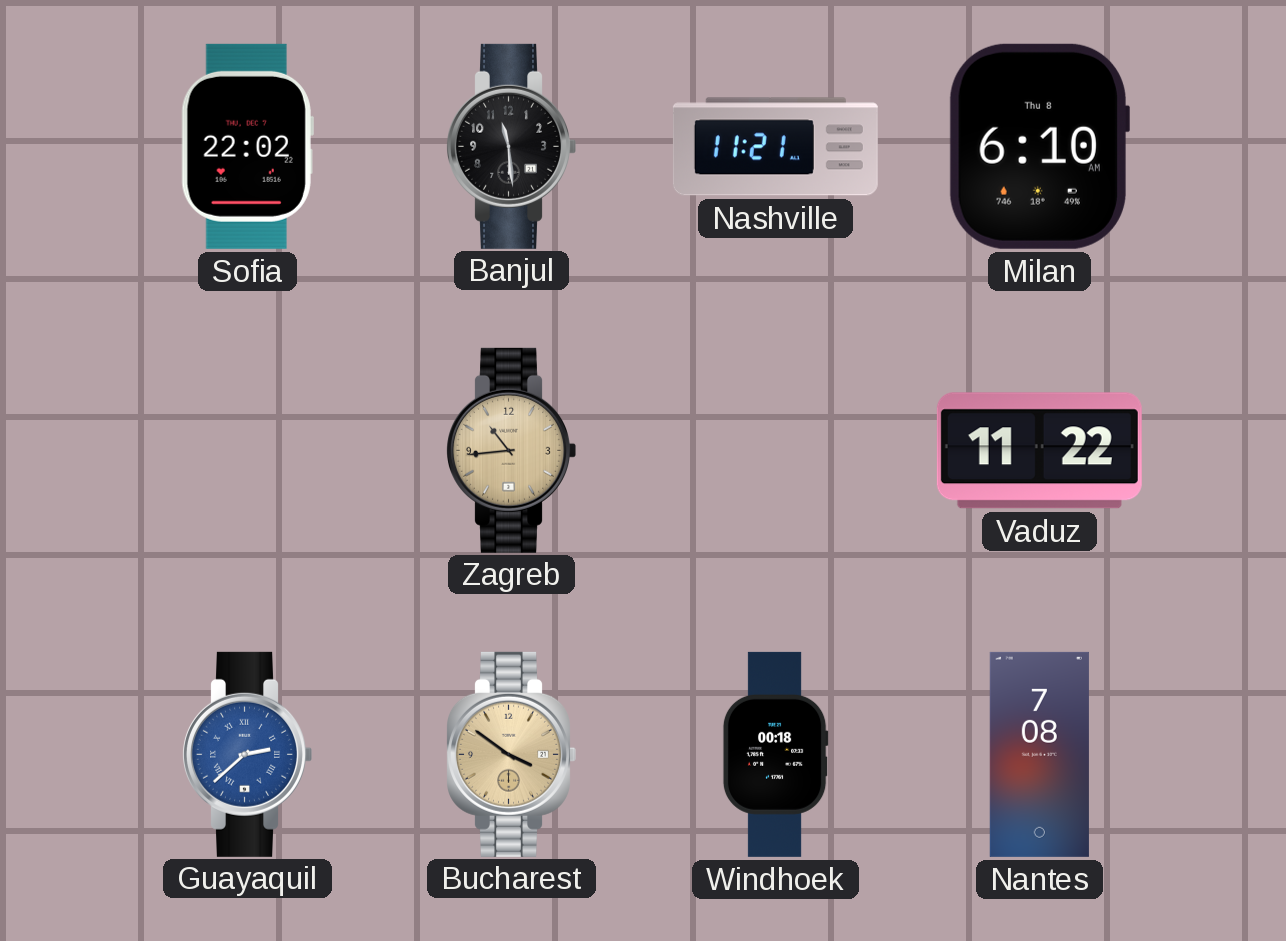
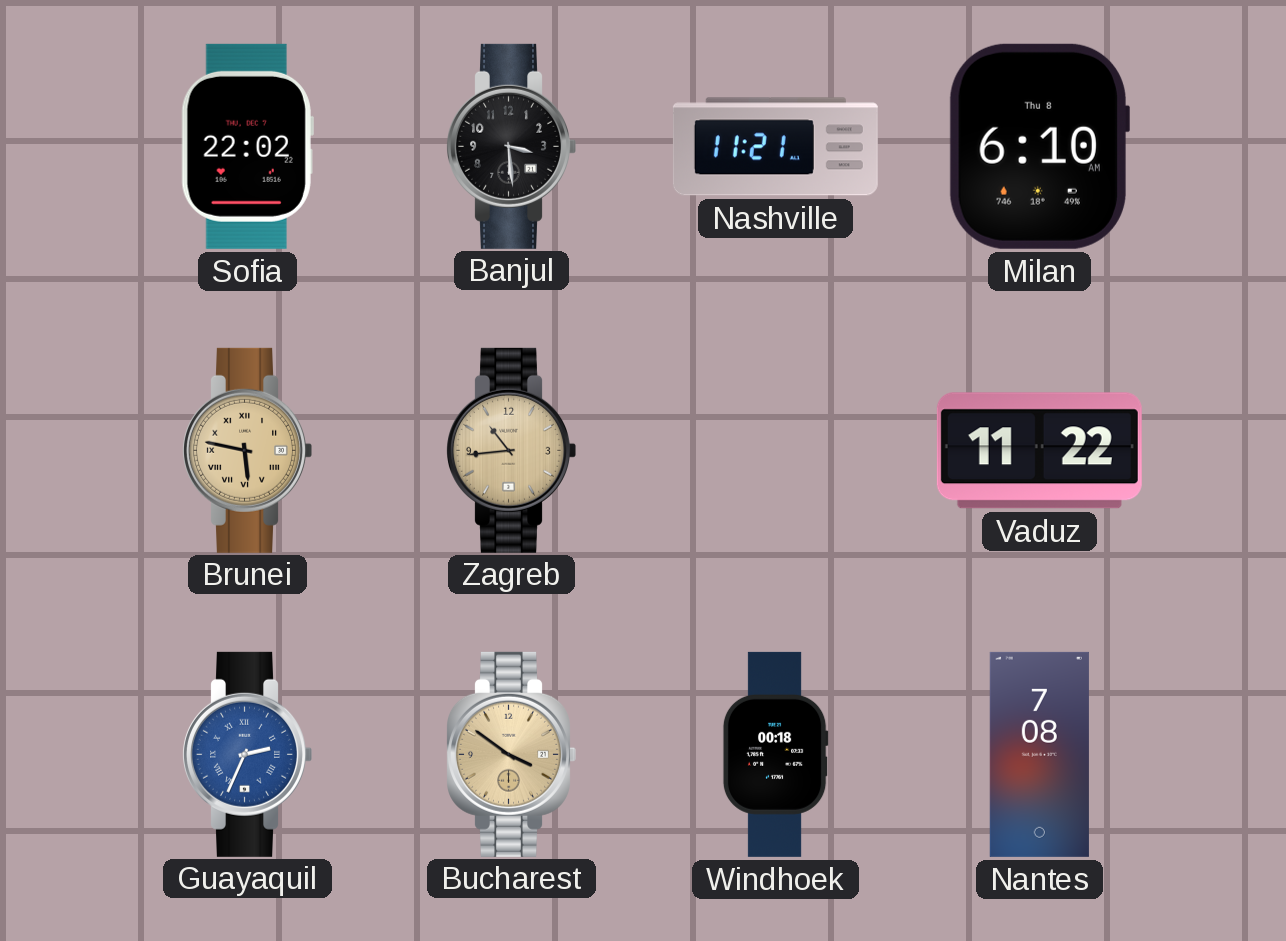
Banjul: 11:29 -> 3:29
Brunei: none -> 5:47
Guayaquil: 2:38 -> 2:34
